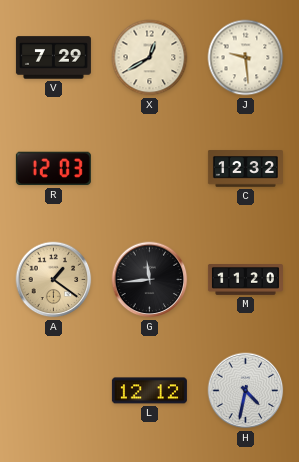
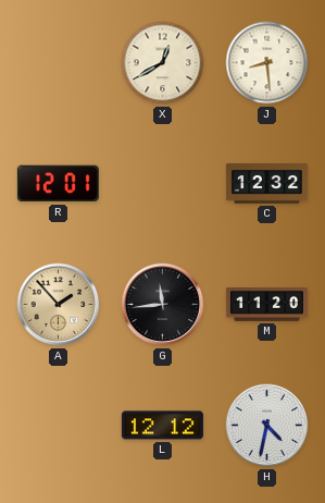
V: 7:29 -> none
J: 9:29 -> 8:29
R: 12:03 -> 12:01
A: 1:21 -> 1:53
